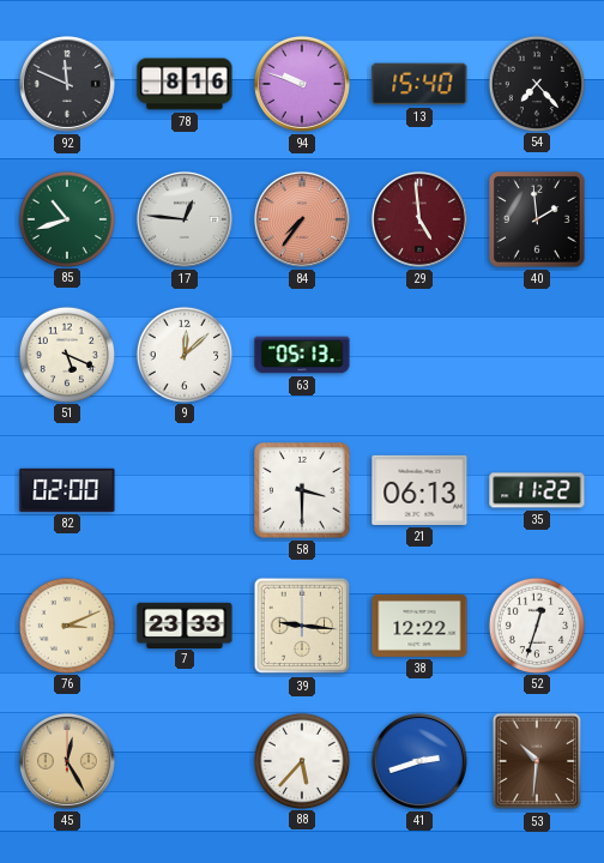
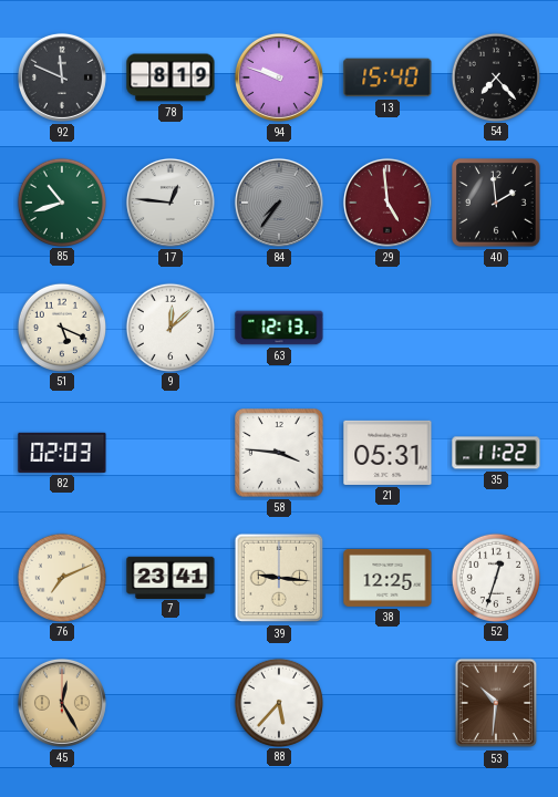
78: 8:16 -> 8:19
84 dial: salmon -> grey
63: 05:13 -> 12:13
82: 02:00 -> 02:03
58: 3:30 -> 3:46
21: 06:13 -> 05:31
76: 3:11 -> 7:11
7: 23:33 -> 23:41
38: 12:22 -> 12:25
41: 2:42 -> none
